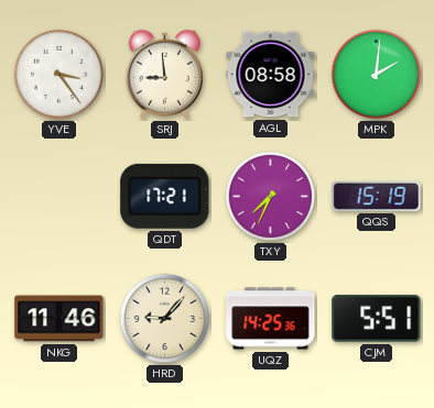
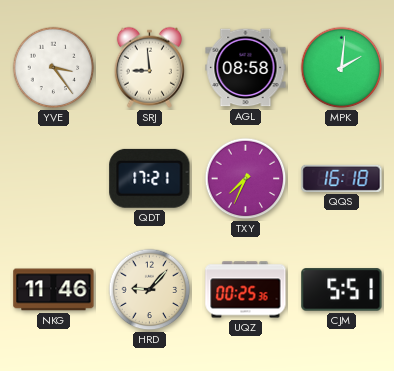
QQS: 15:19 -> 16:18
UQZ: 14:25 -> 00:25
